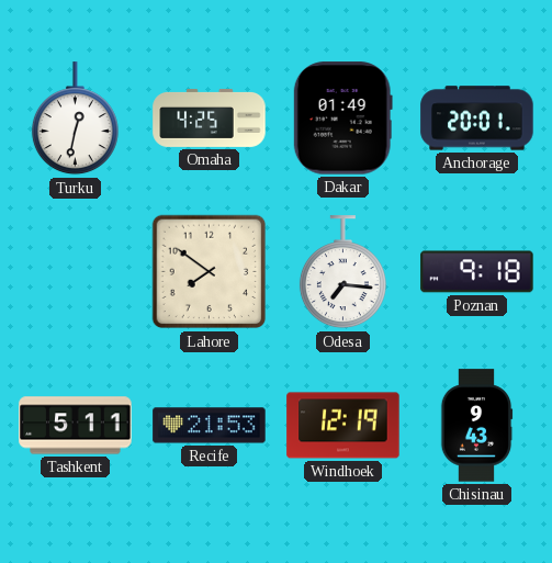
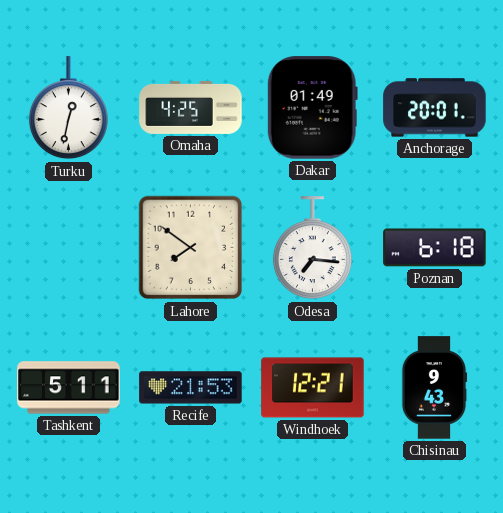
Poznan: 9:18 -> 6:18
Windhoek: 12:19 -> 12:21
